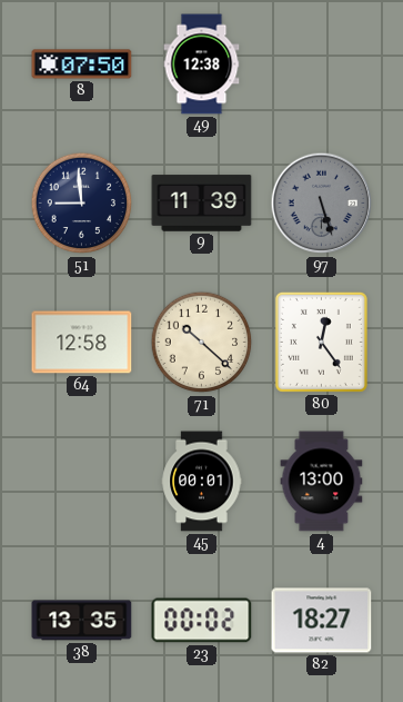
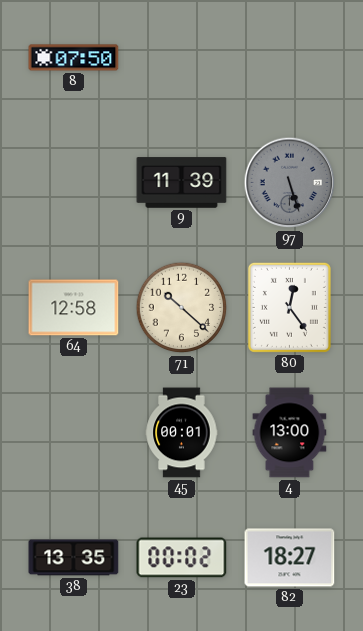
49: 12:38 -> none
51: 8:59 -> none
